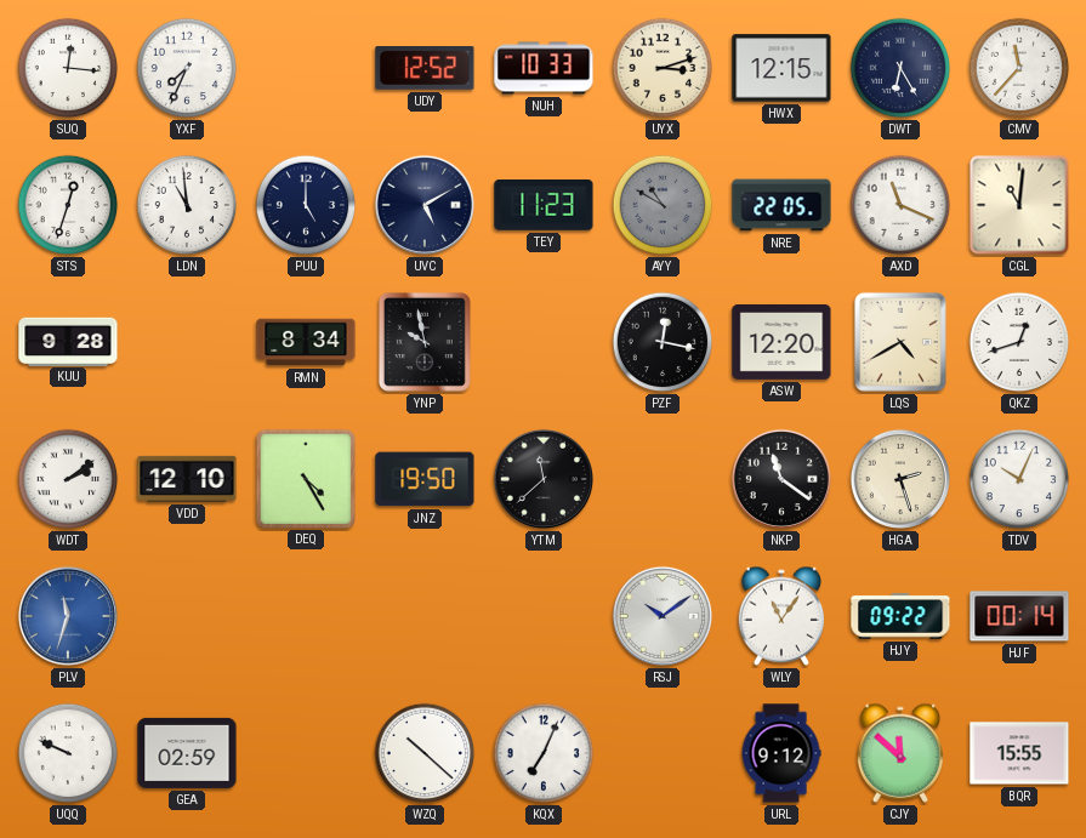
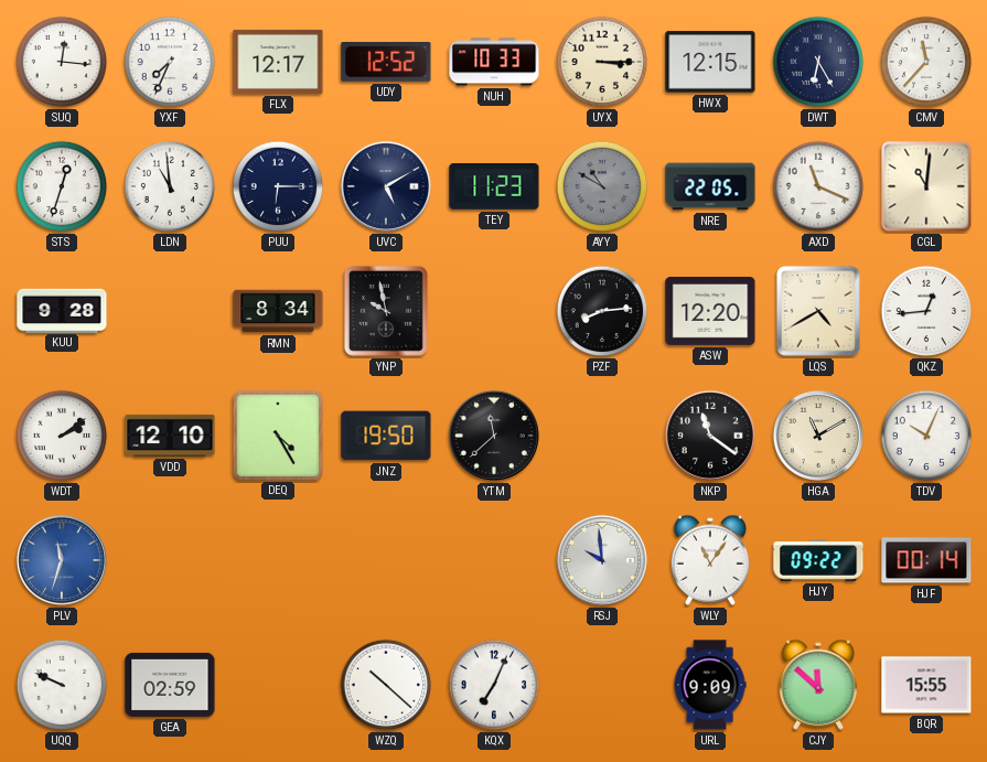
FLX: none -> 12:17
UYX: 3:12 -> 3:15
PUU: 5:00 -> 6:15
PZF: 12:17 -> 8:14
QKZ: 12:42 -> 12:44
HGA: 2:27 -> 11:10
RSJ: 10:09 -> 9:59
URL: 9:12 -> 9:09
